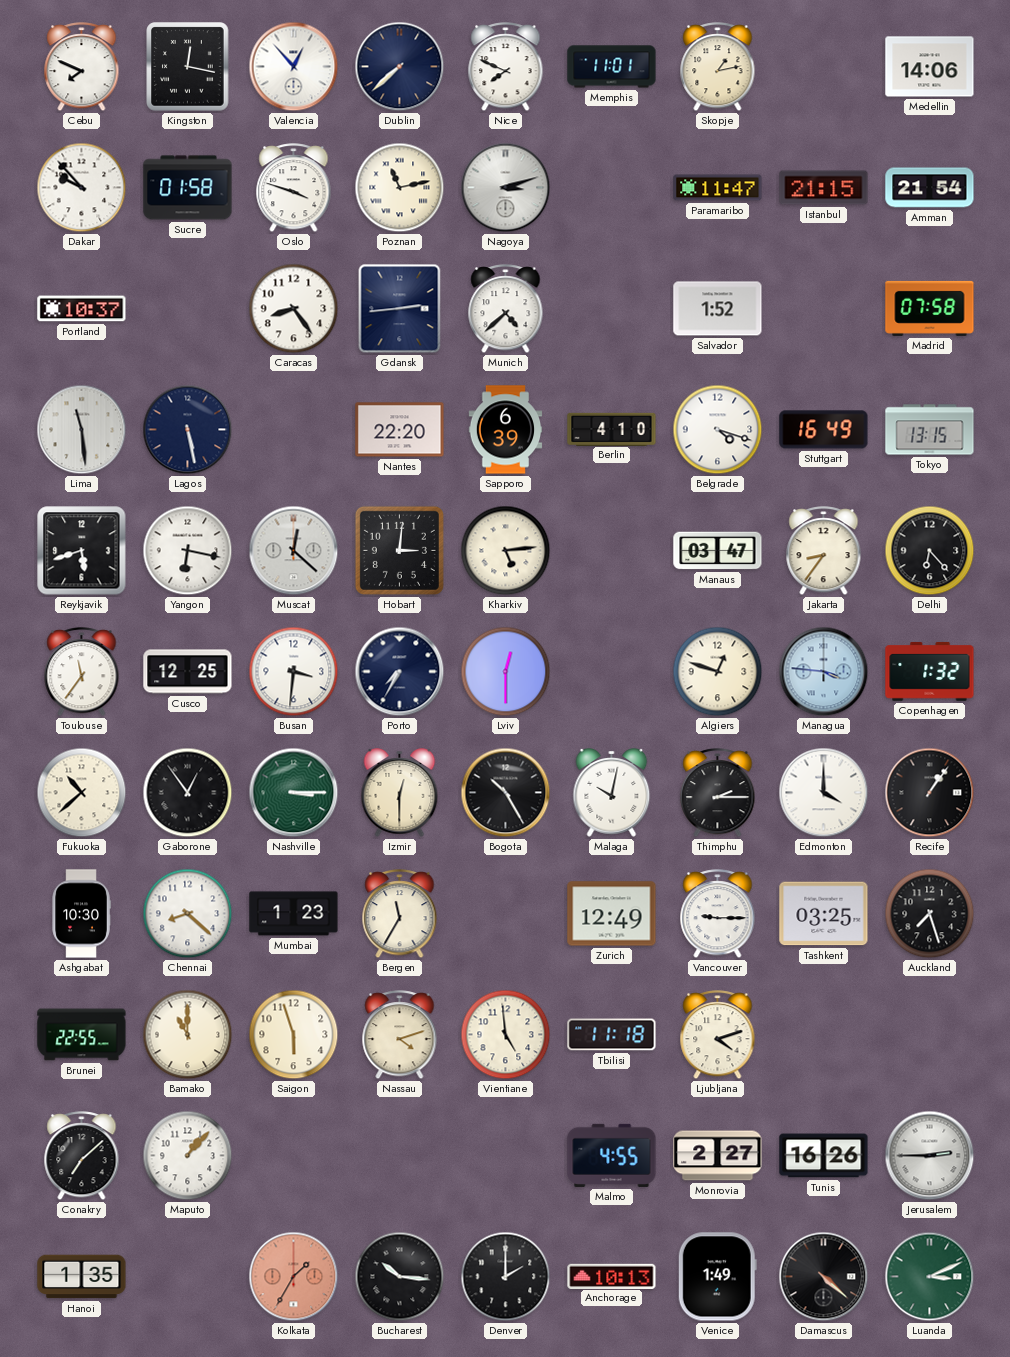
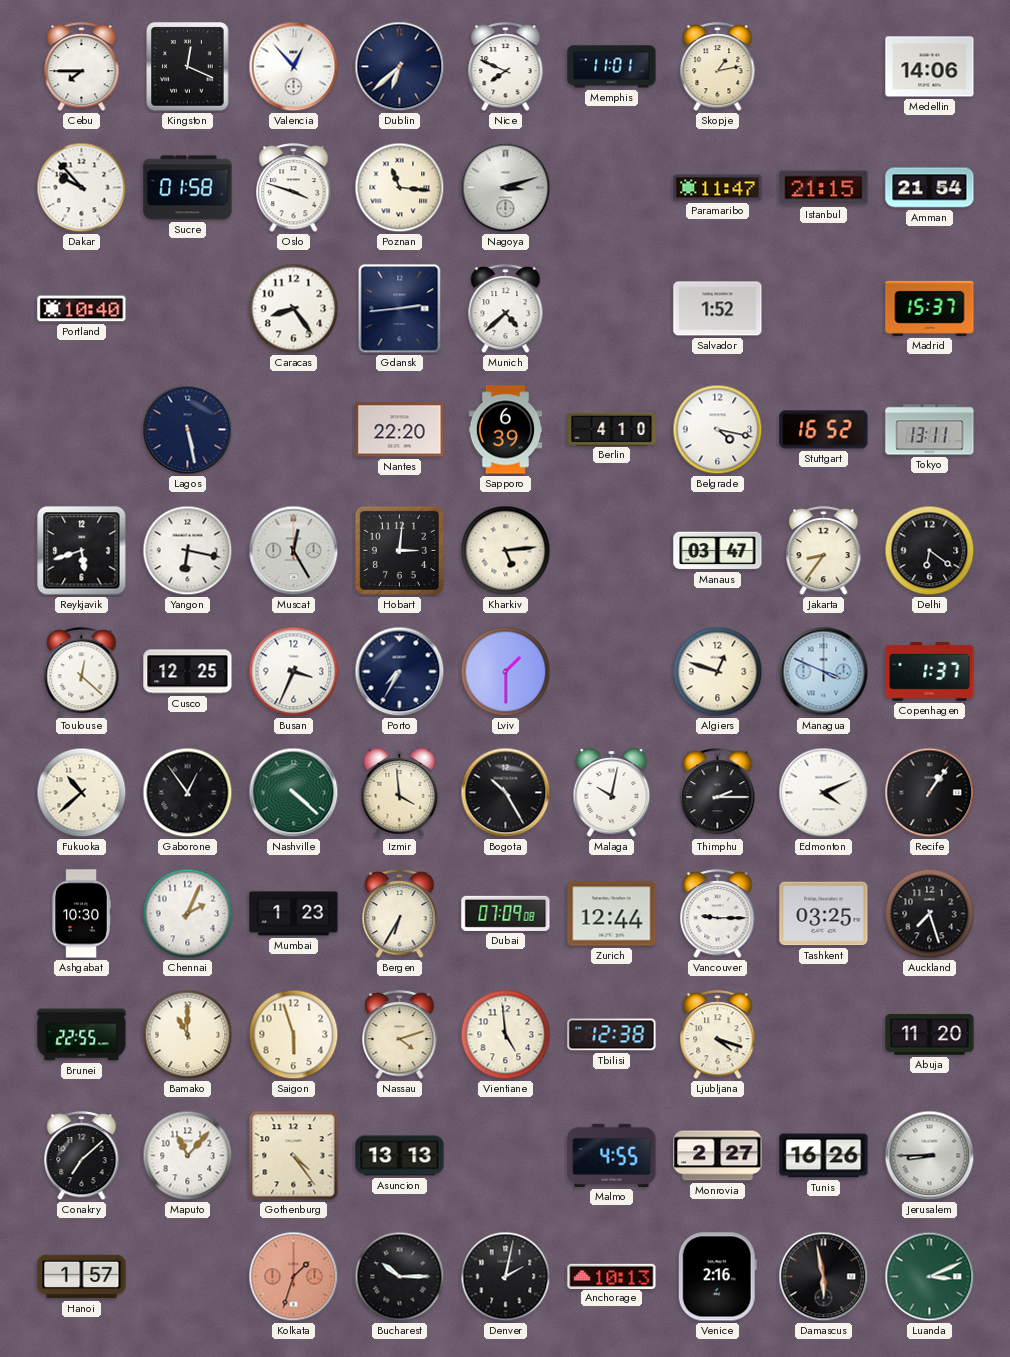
Cebu: 7:49 -> 7:45
Kingston: 12:17 -> 12:19
Dublin: 7:38 -> 6:38
Poznan: 11:13 -> 11:16
Portland: 10:37 -> 10:40
Madrid: 07:58 -> 15:37
Lima: 11:29 -> none
Belgrade: 4:18 -> 4:17
Stuttgart: 16:49 -> 16:52
Tokyo: 13:15 -> 13:11
Muscat: 12:22 -> 12:25
Delhi: 6:23 -> 6:21
Toulouse: 11:36 -> 12:22
Busan: 3:31 -> 3:34
Lviv: 12:30 -> 1:30
Managua: 3:46 -> 3:49
Copenhagen: 1:32 -> 1:37
Nashville: 3:15 -> 4:22
Izmir: 12:30 -> 3:59
Edmonton: 4:00 -> 4:11
Chennai: 8:22 -> 2:04
Bergen: 11:35 -> 6:35
Dubai: none -> 07:09
Zurich: 12:49 -> 12:44
Tbilisi: 11:18 -> 12:38
Ljubljana: 4:12 -> 4:18
Abuja: none -> 11:20
Maputo: 1:07 -> 11:07
Gothenburg: none -> 4:24
Asuncion: none -> 13:13
Jerusalem: 2:45 -> 8:45
Hanoi: 1:35 -> 1:57
Kolkata: 1:35 -> 1:33
Bucharest: 10:16 -> 10:15
Denver: 2:00 -> 2:02
Venice: 1:49 -> 2:16
Damascus: 4:22 -> 5:58
